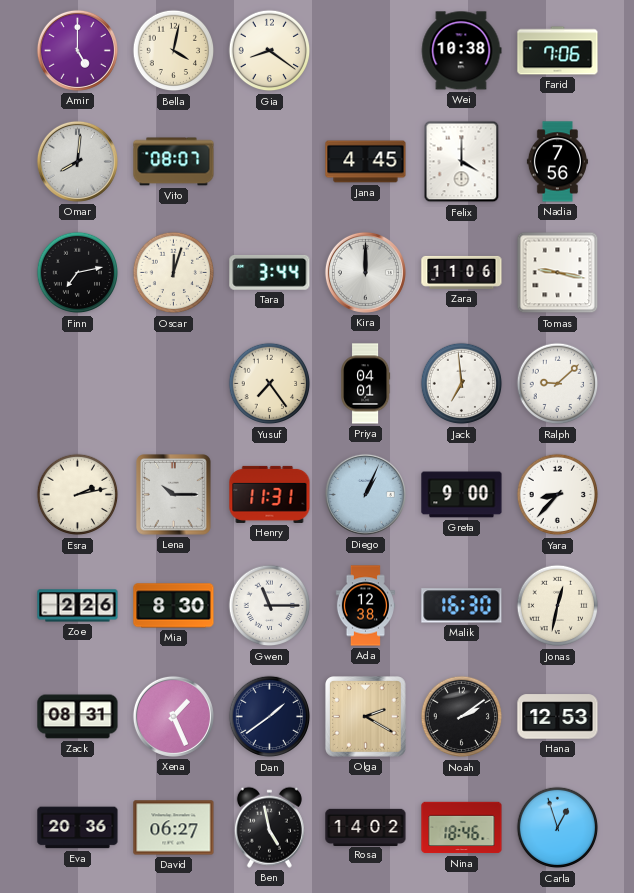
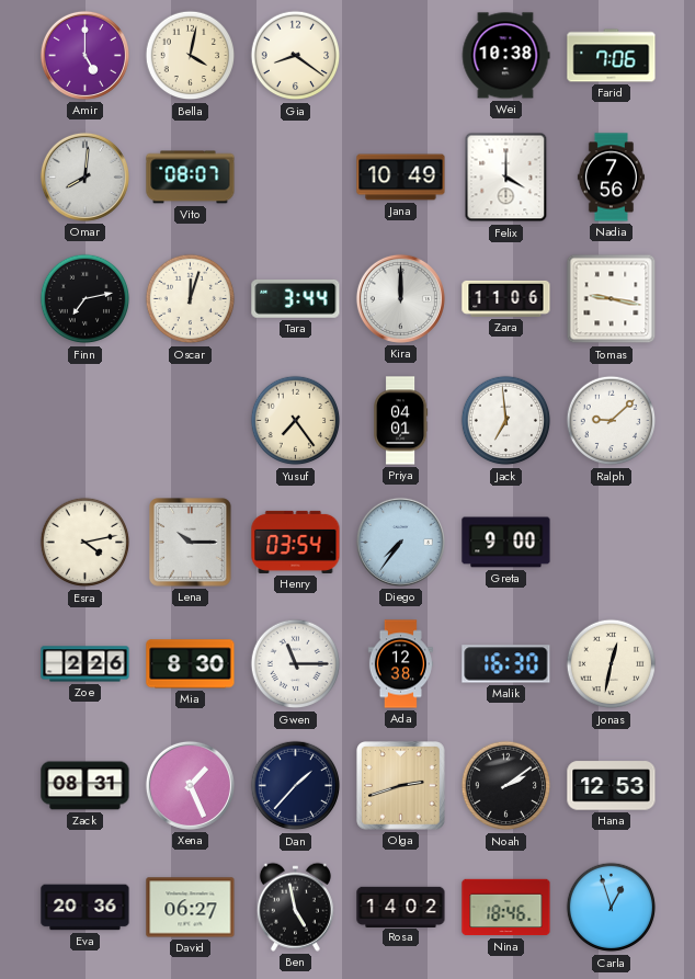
Jana: 4:45 -> 10:49
Esra: 2:13 -> 4:13
Henry: 11:31 -> 03:54
Diego: 1:04 -> 7:36
Yara: 8:37 -> none
Dan: 1:39 -> 1:37
Olga: 2:20 -> 2:42
